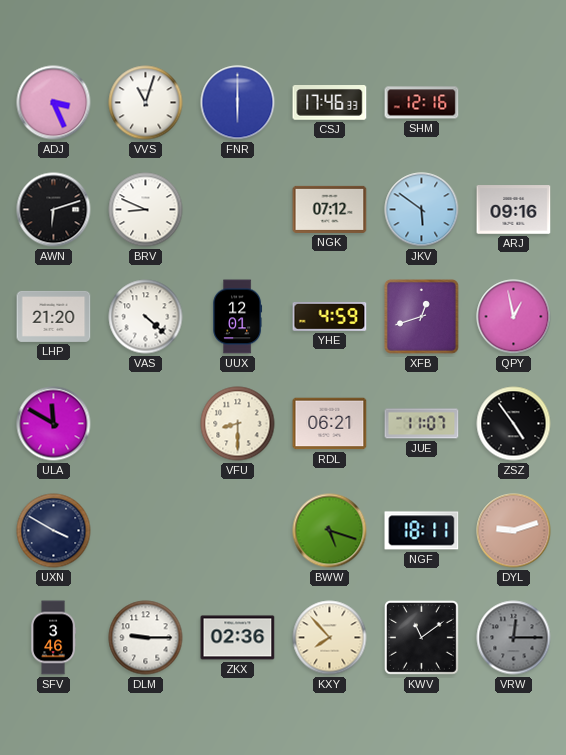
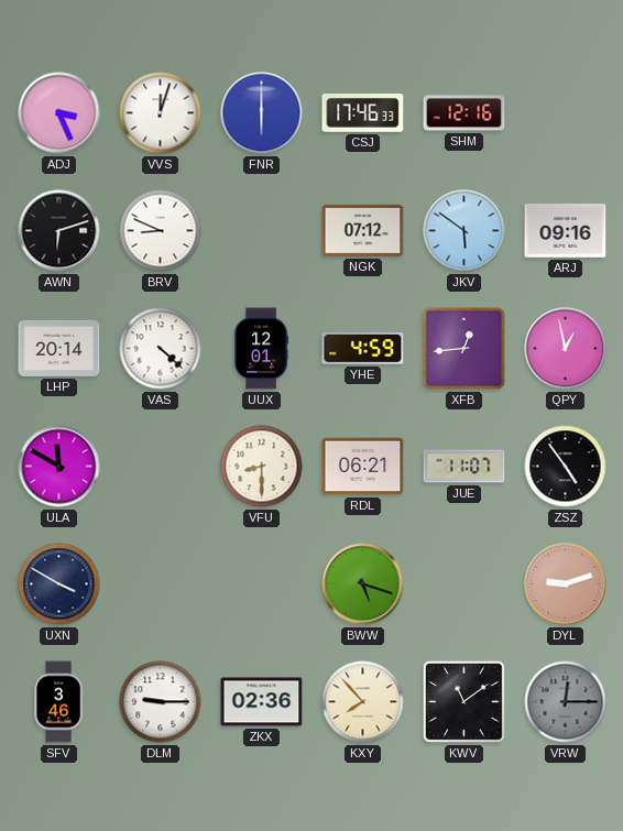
VVS: 11:03 -> 12:03
LHP: 21:20 -> 20:14
XFB: 12:42 -> 12:44
NGF: 18:11 -> none
